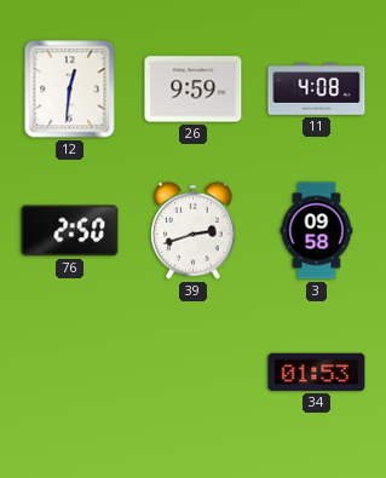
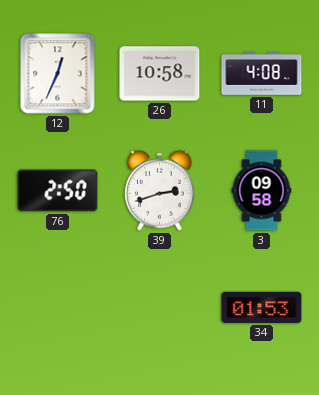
12: 12:31 -> 12:34
26: 9:59 -> 10:58
